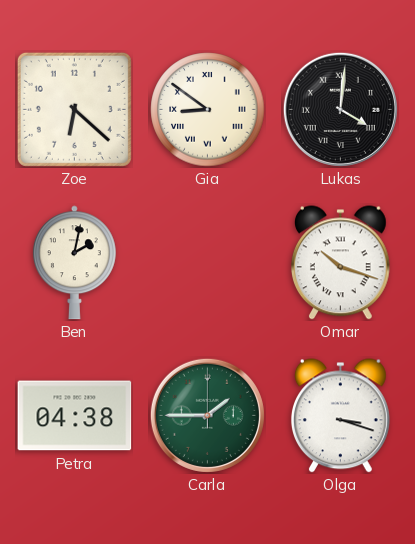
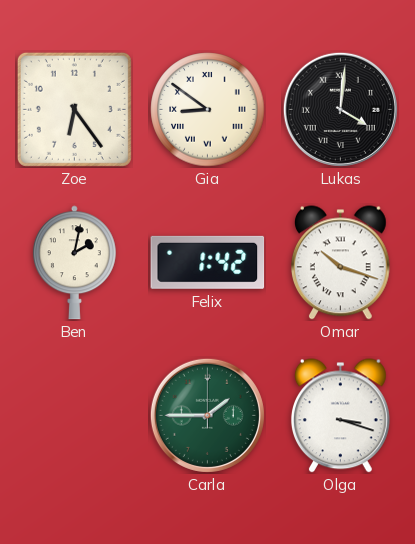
Zoe: 6:22 -> 6:24
Felix: none -> 1:42
Petra: 04:38 -> none
